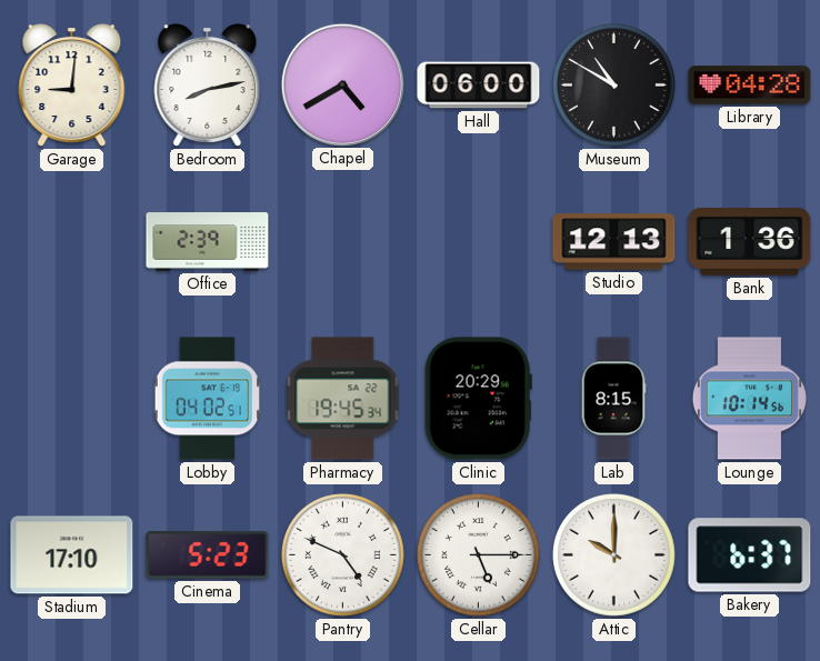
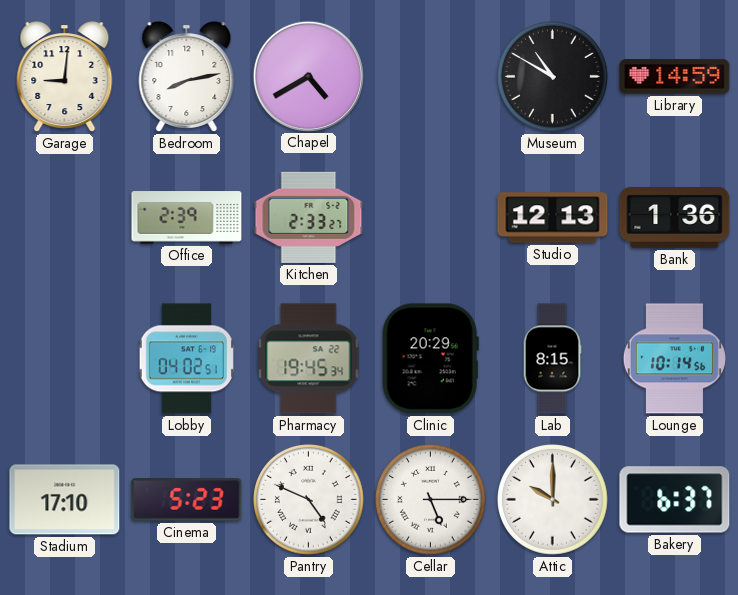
Hall: 06:00 -> none
Library: 04:28 -> 14:59
Kitchen: none -> 2:33
